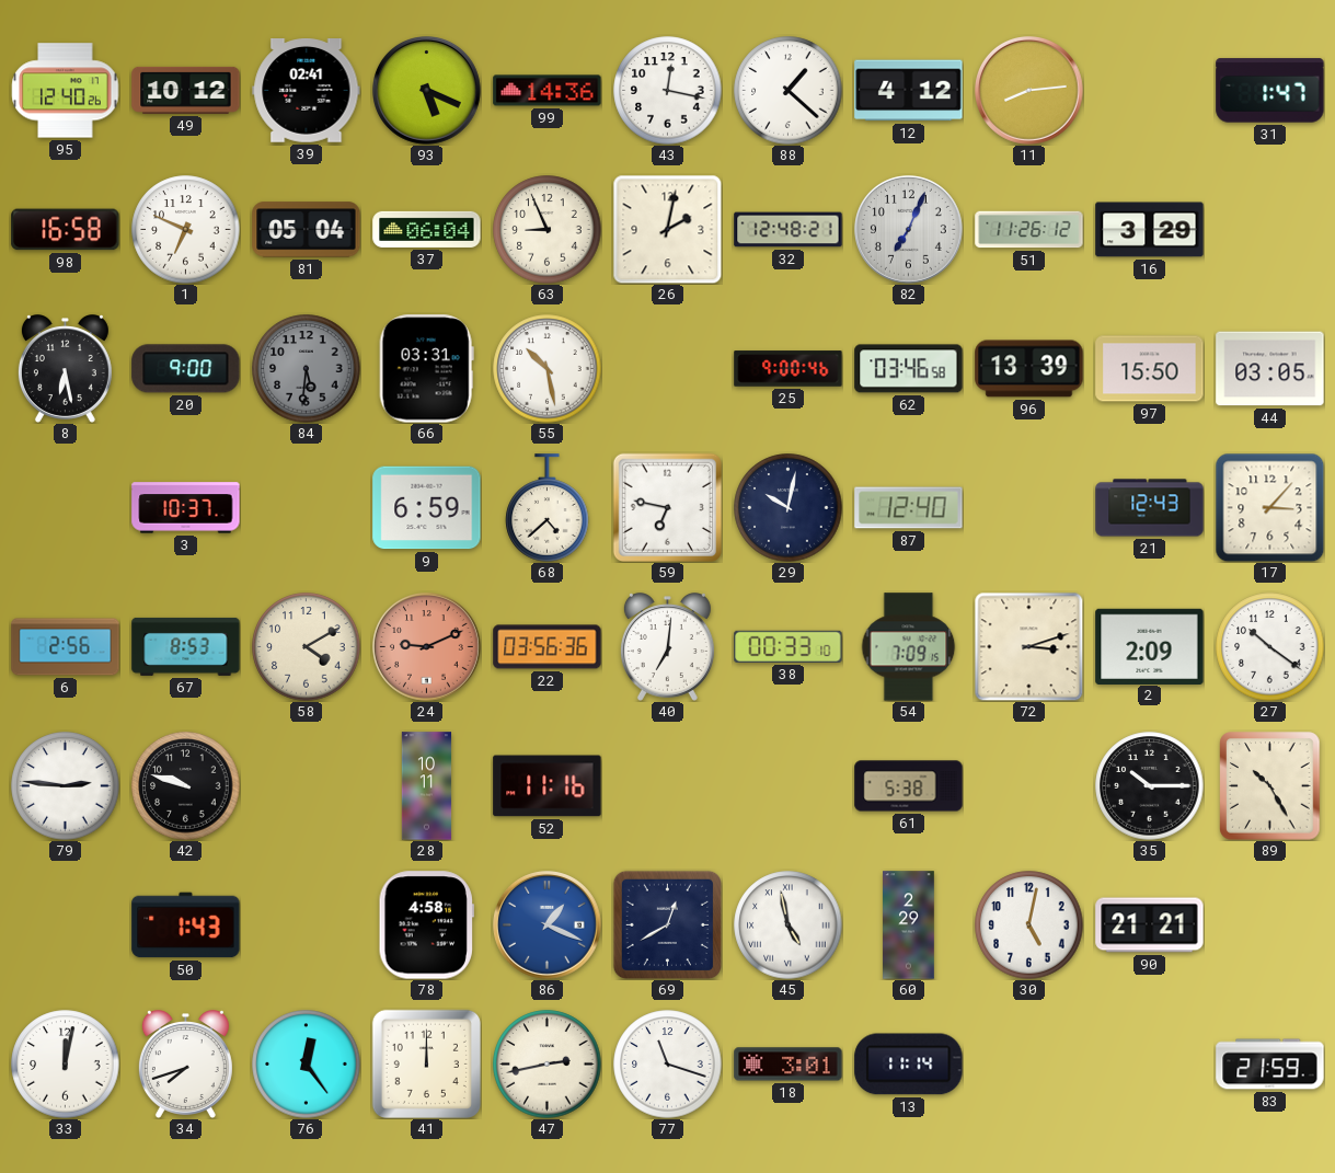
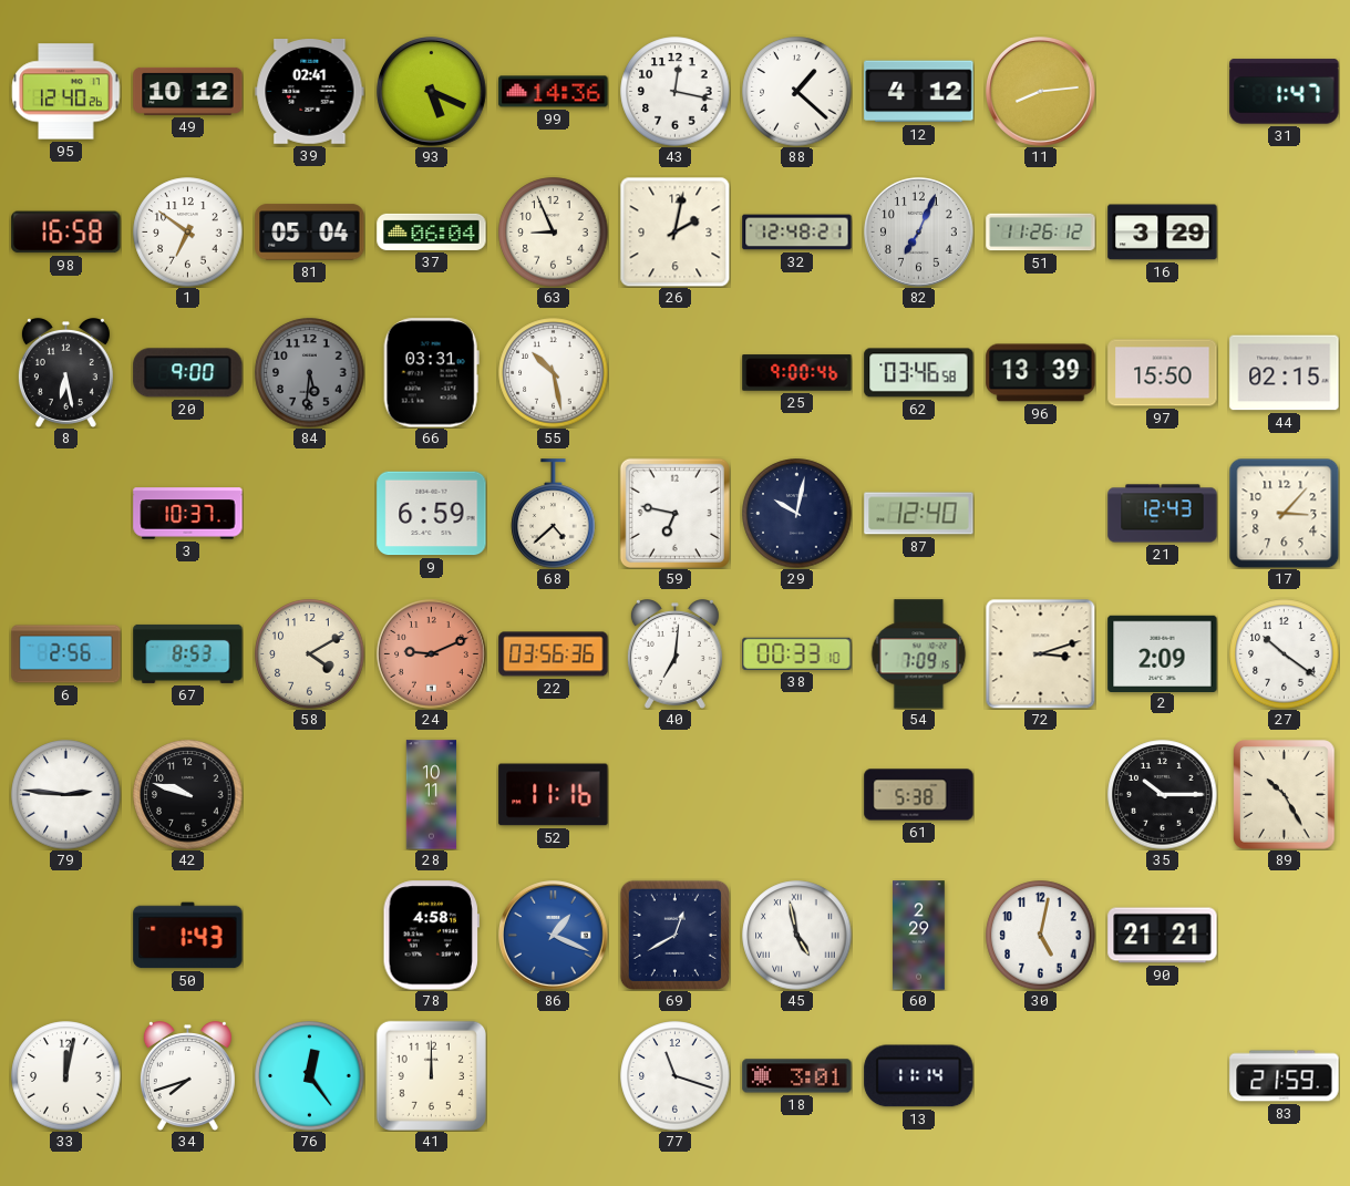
1: 6:49 -> 6:51
44: 03:05 -> 02:15
47: 2:43 -> none
